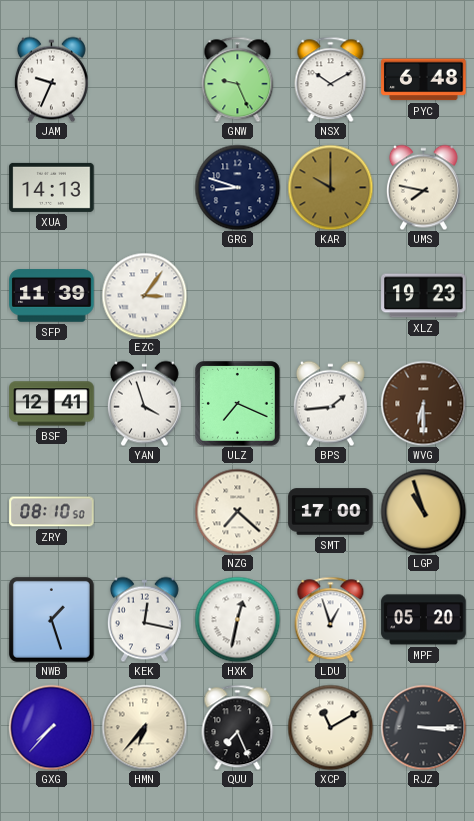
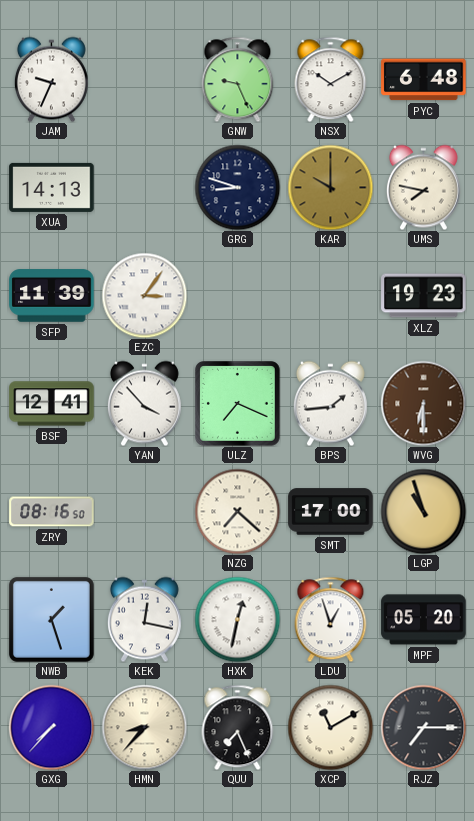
YAN: 3:57 -> 3:53
ZRY: 08:10 -> 08:16
HMN: 6:37 -> 8:37
RJZ: 3:15 -> 7:15
